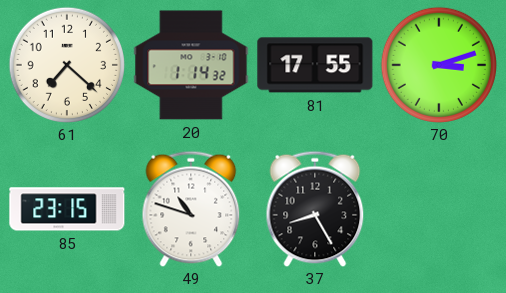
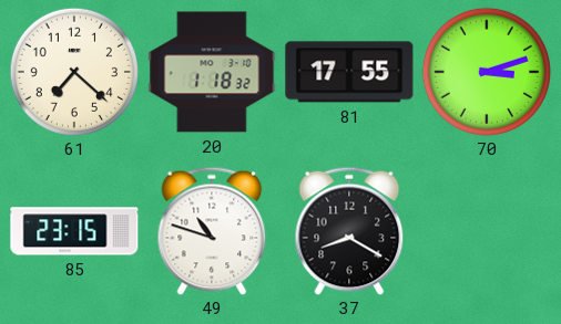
20: 1:14 -> 1:18
37: 8:25 -> 8:20
